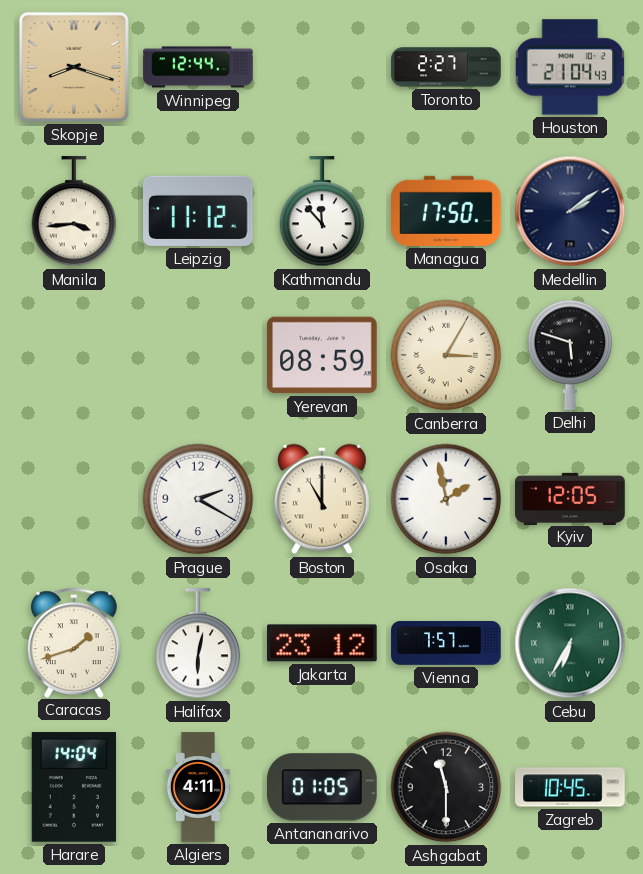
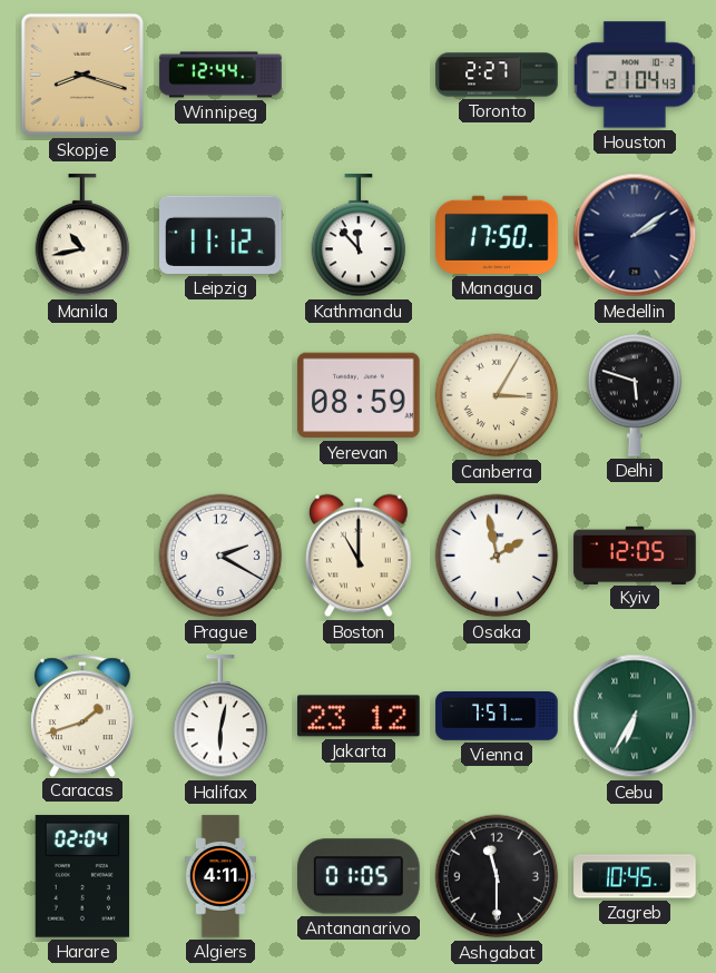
Manila: 3:44 -> 10:43
Harare: 14:04 -> 02:04
